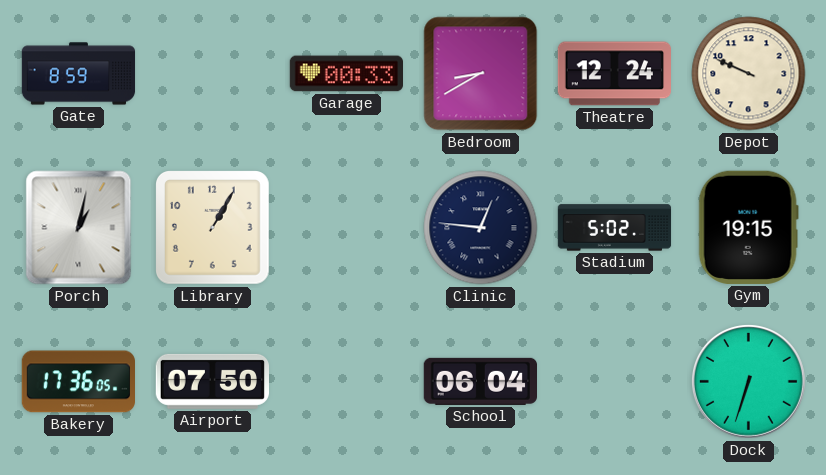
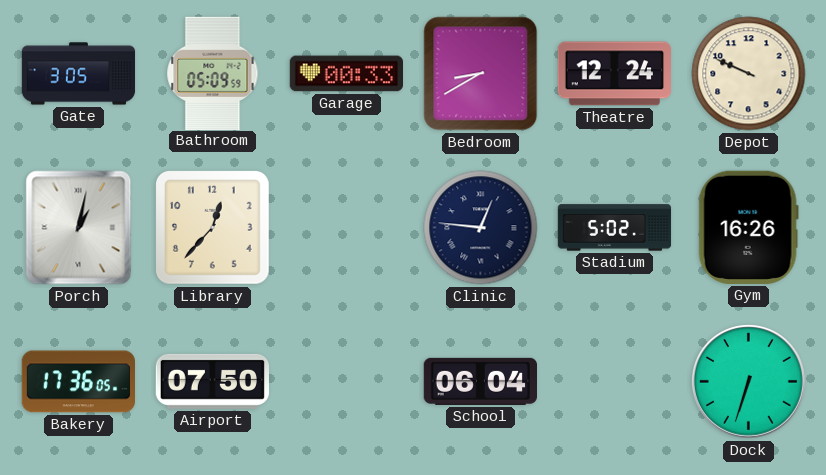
Gate: 8:59 -> 3:05
Bathroom: none -> 05:09
Library: 1:05 -> 12:37
Gym: 19:15 -> 16:26
